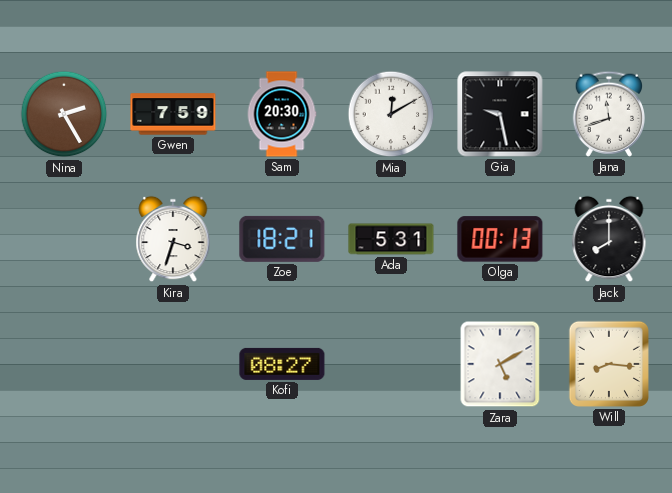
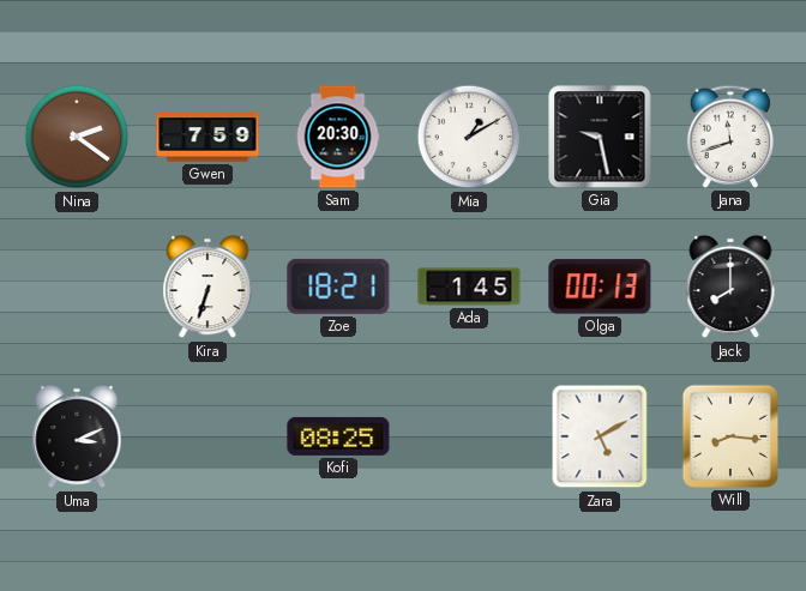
Nina: 2:25 -> 2:21
Mia: 12:10 -> 1:10
Kira: 3:33 -> 6:33
Ada: 5:31 -> 1:45
Uma: none -> 3:11
Kofi: 08:27 -> 08:25
